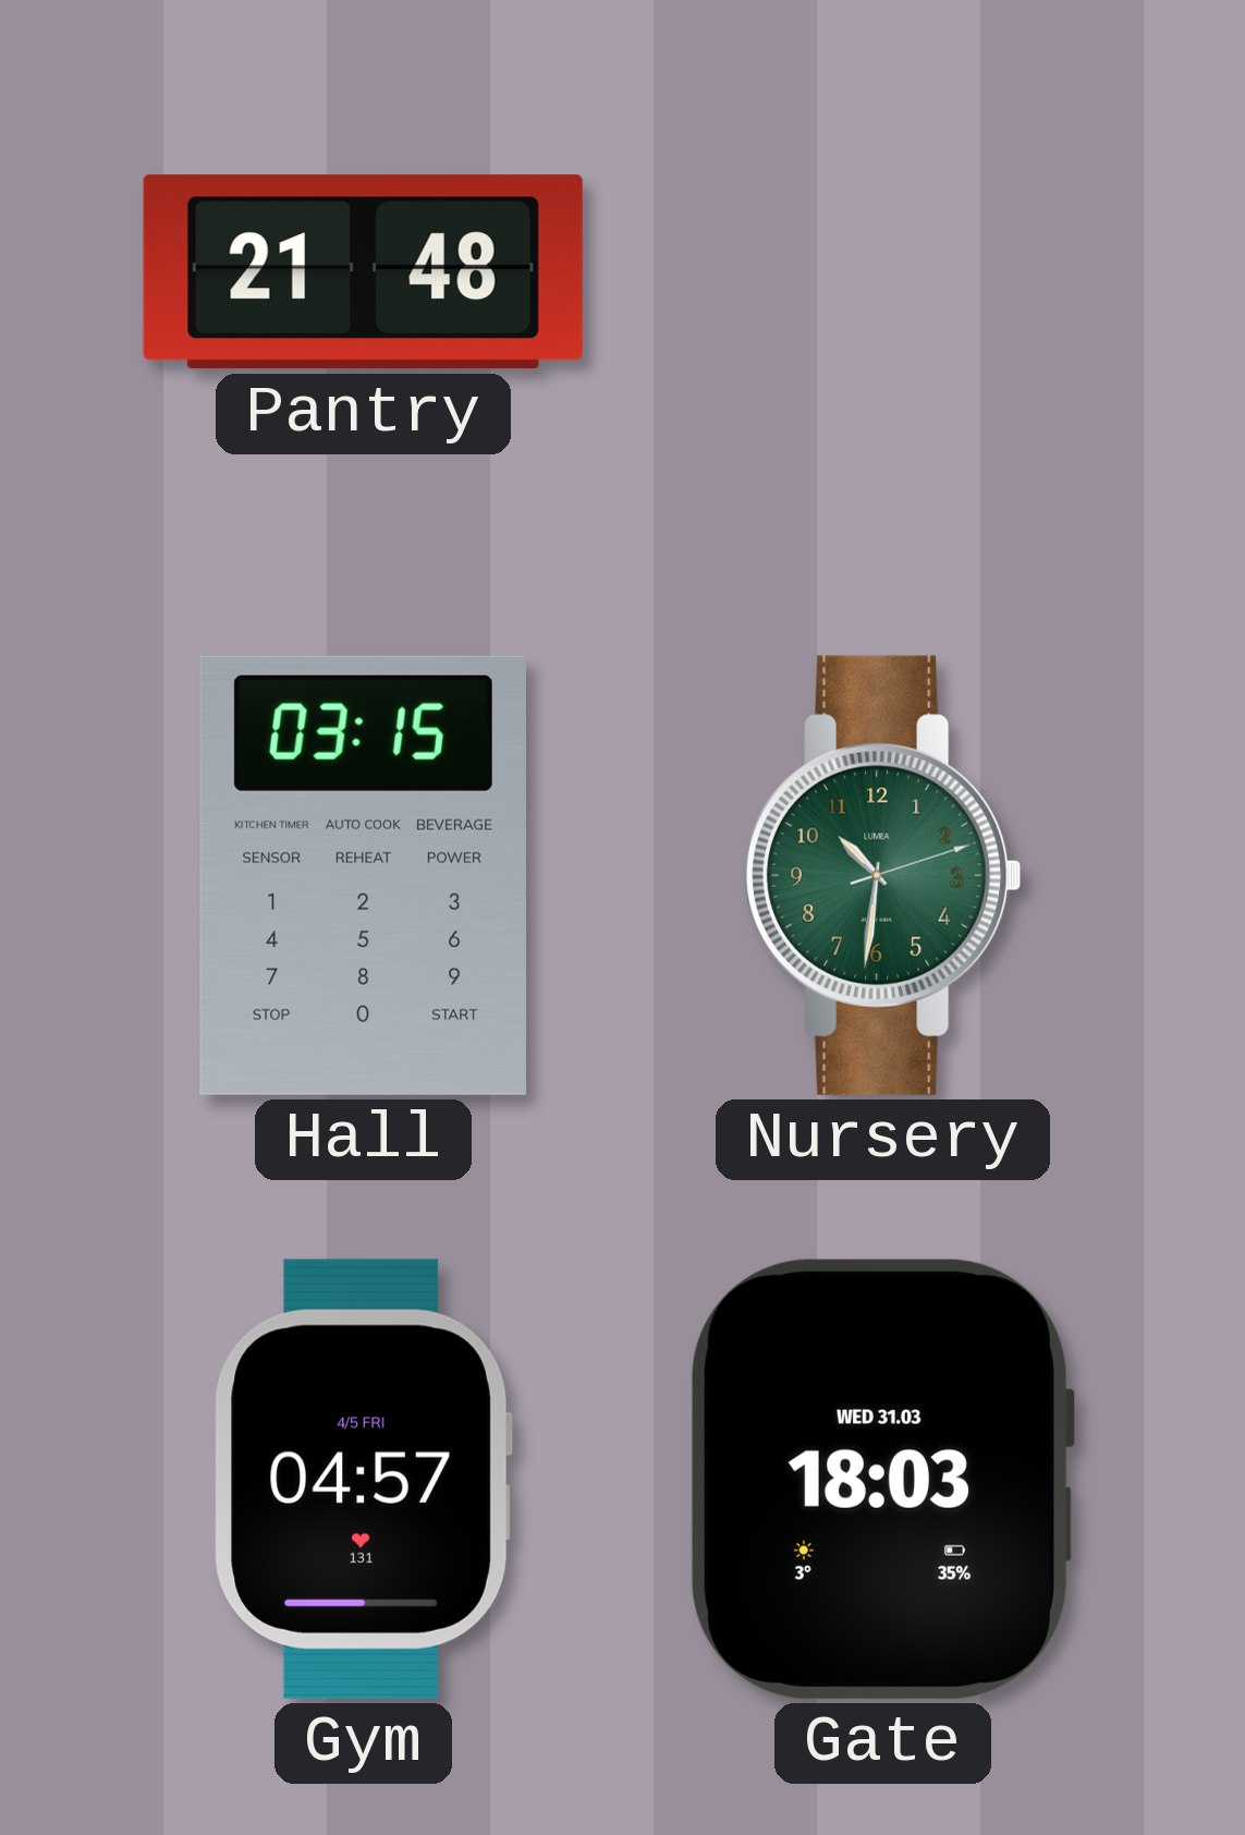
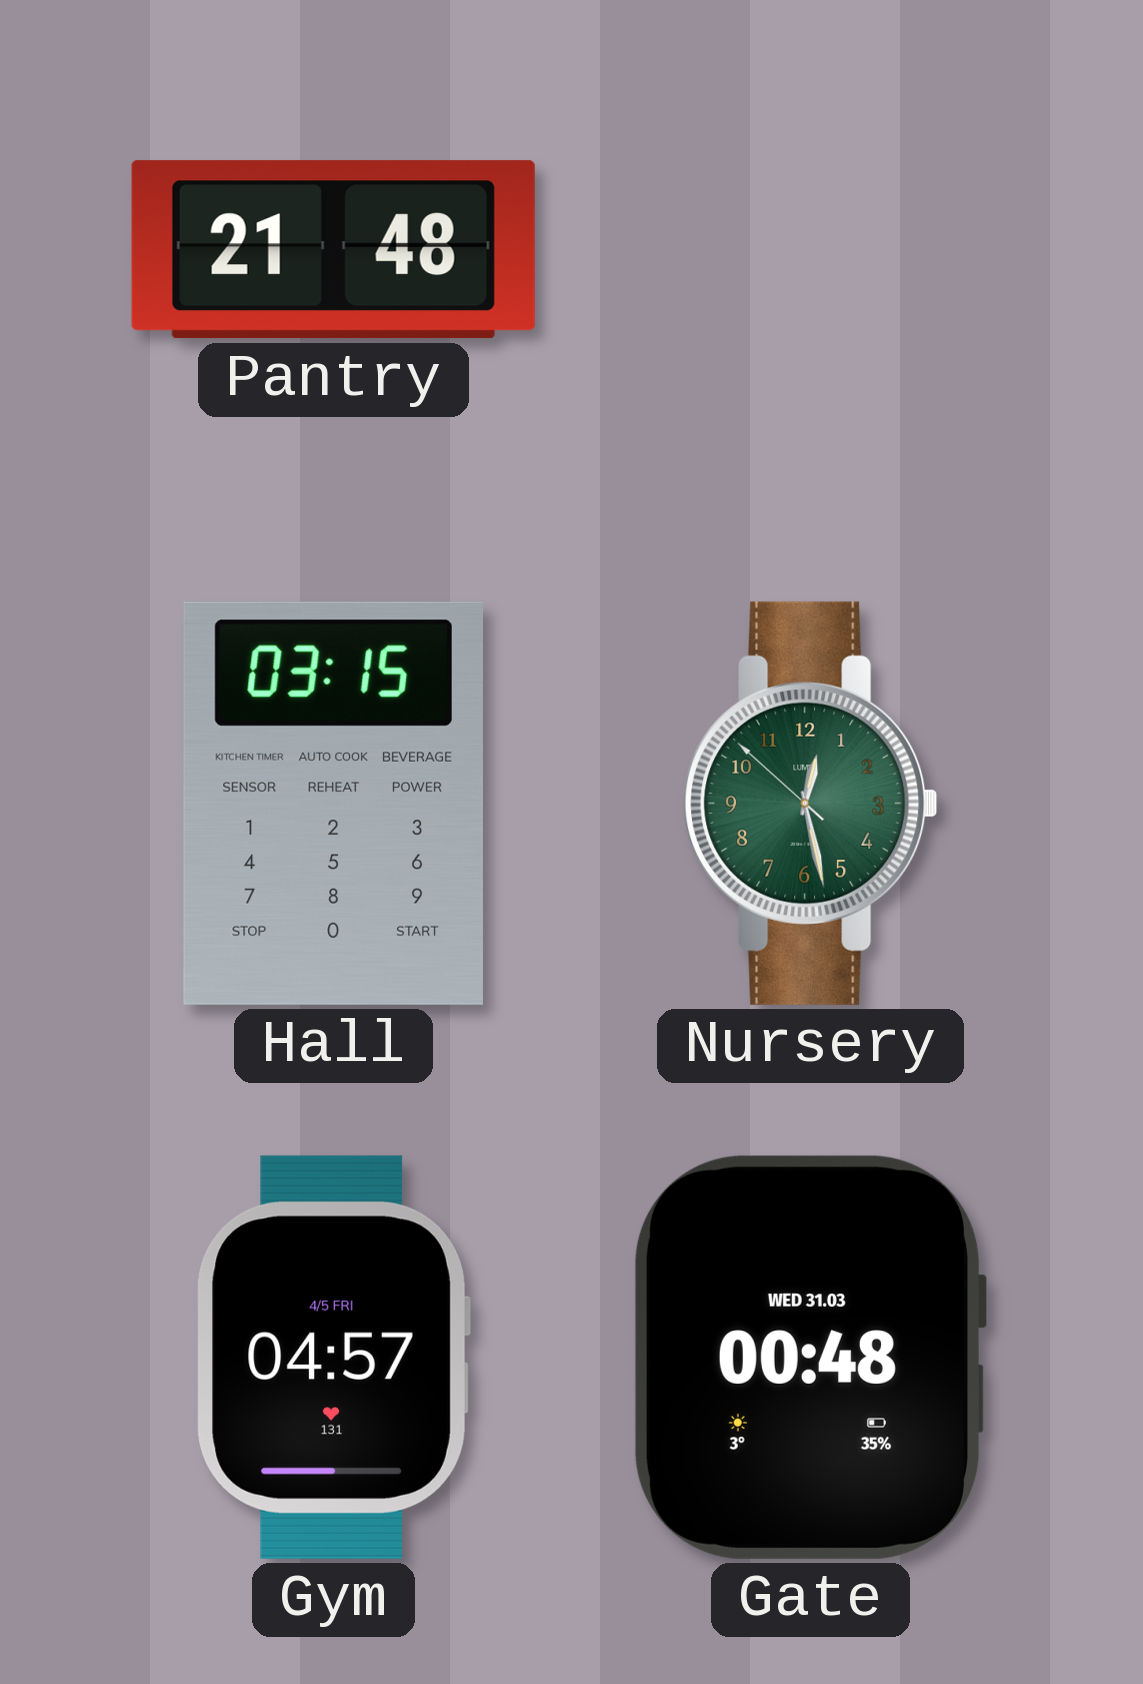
Nursery: 10:31 -> 12:27
Gate: 18:03 -> 00:48
